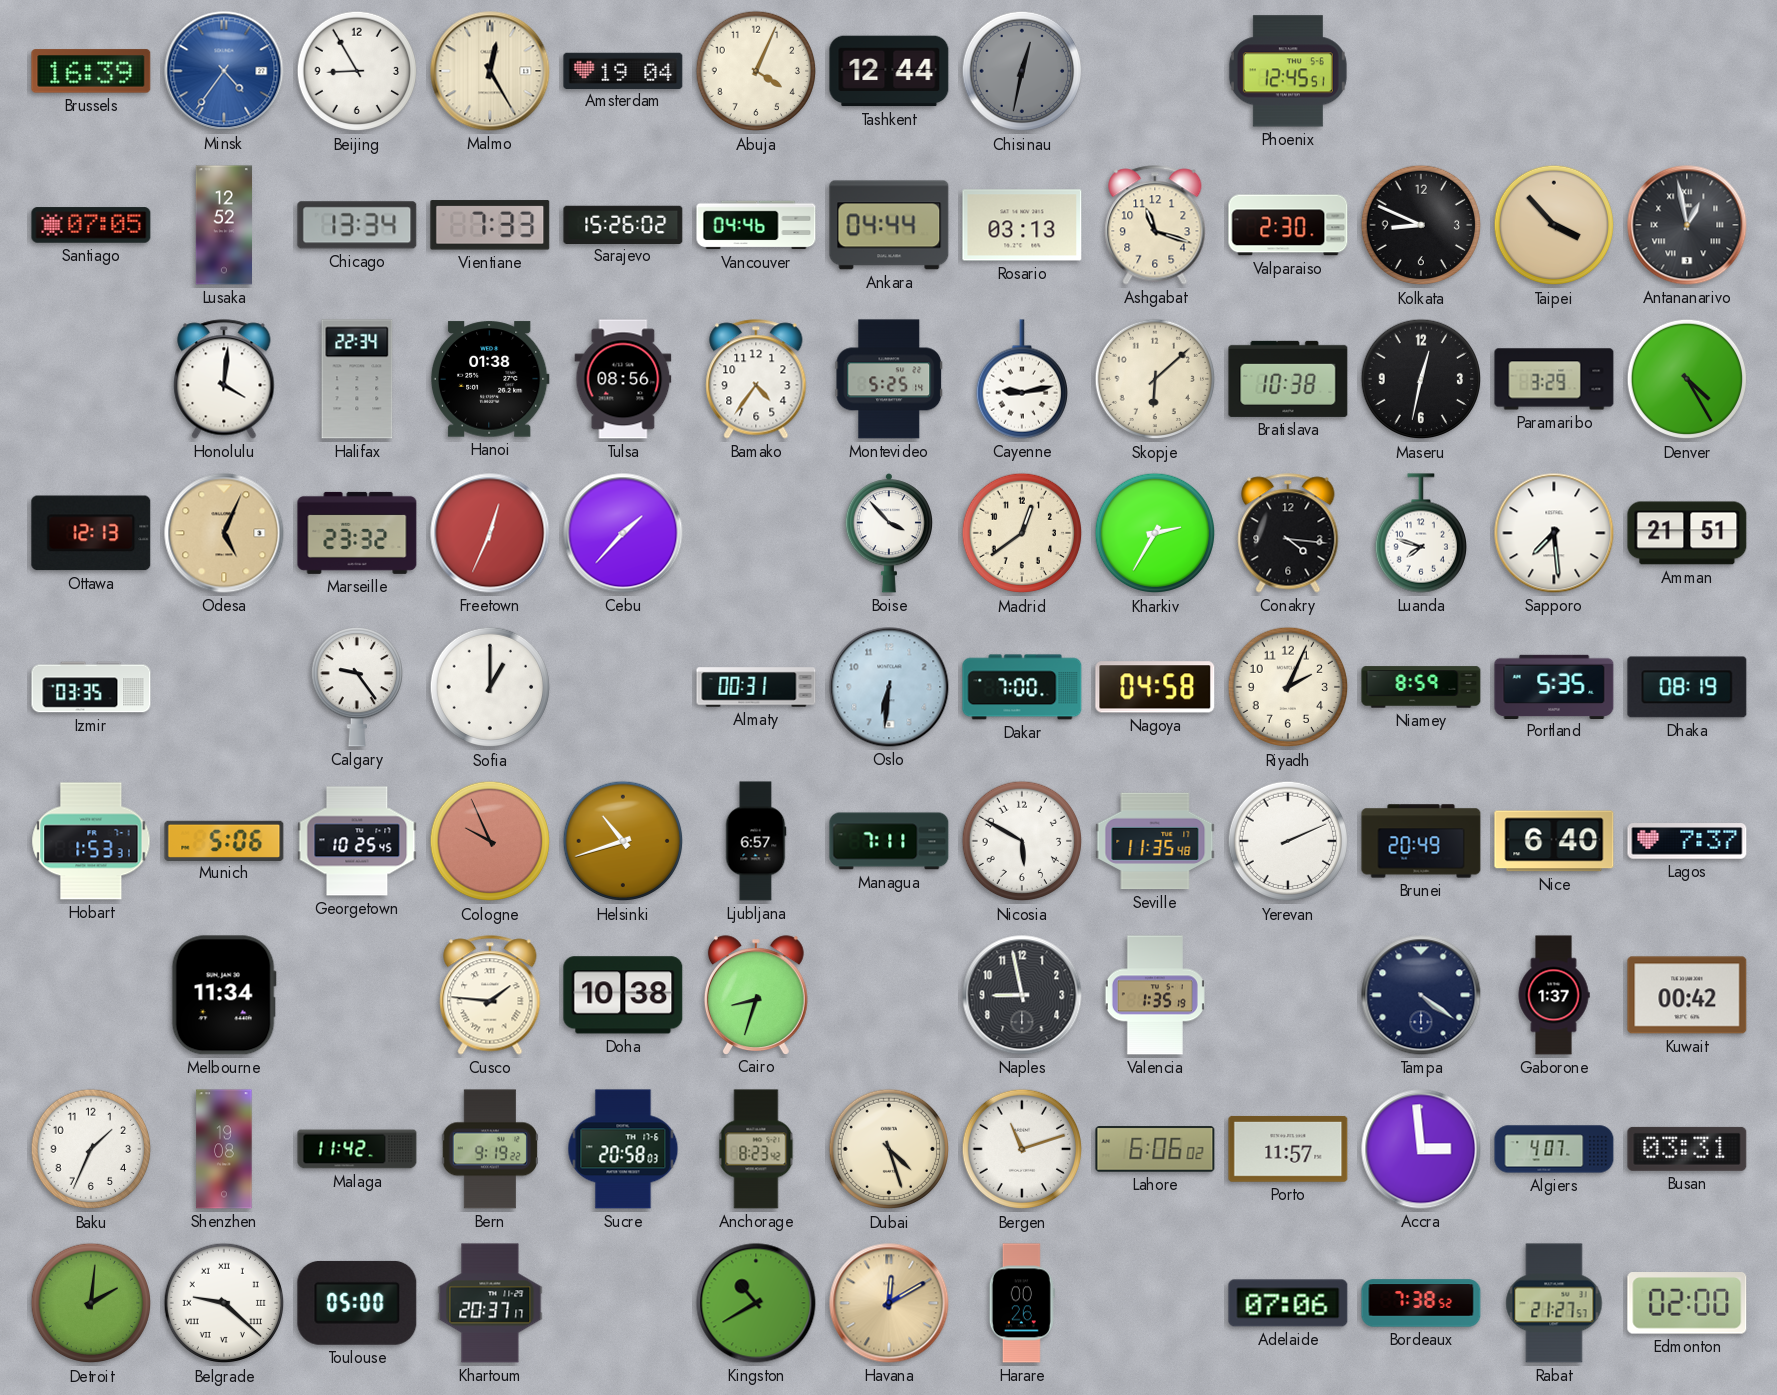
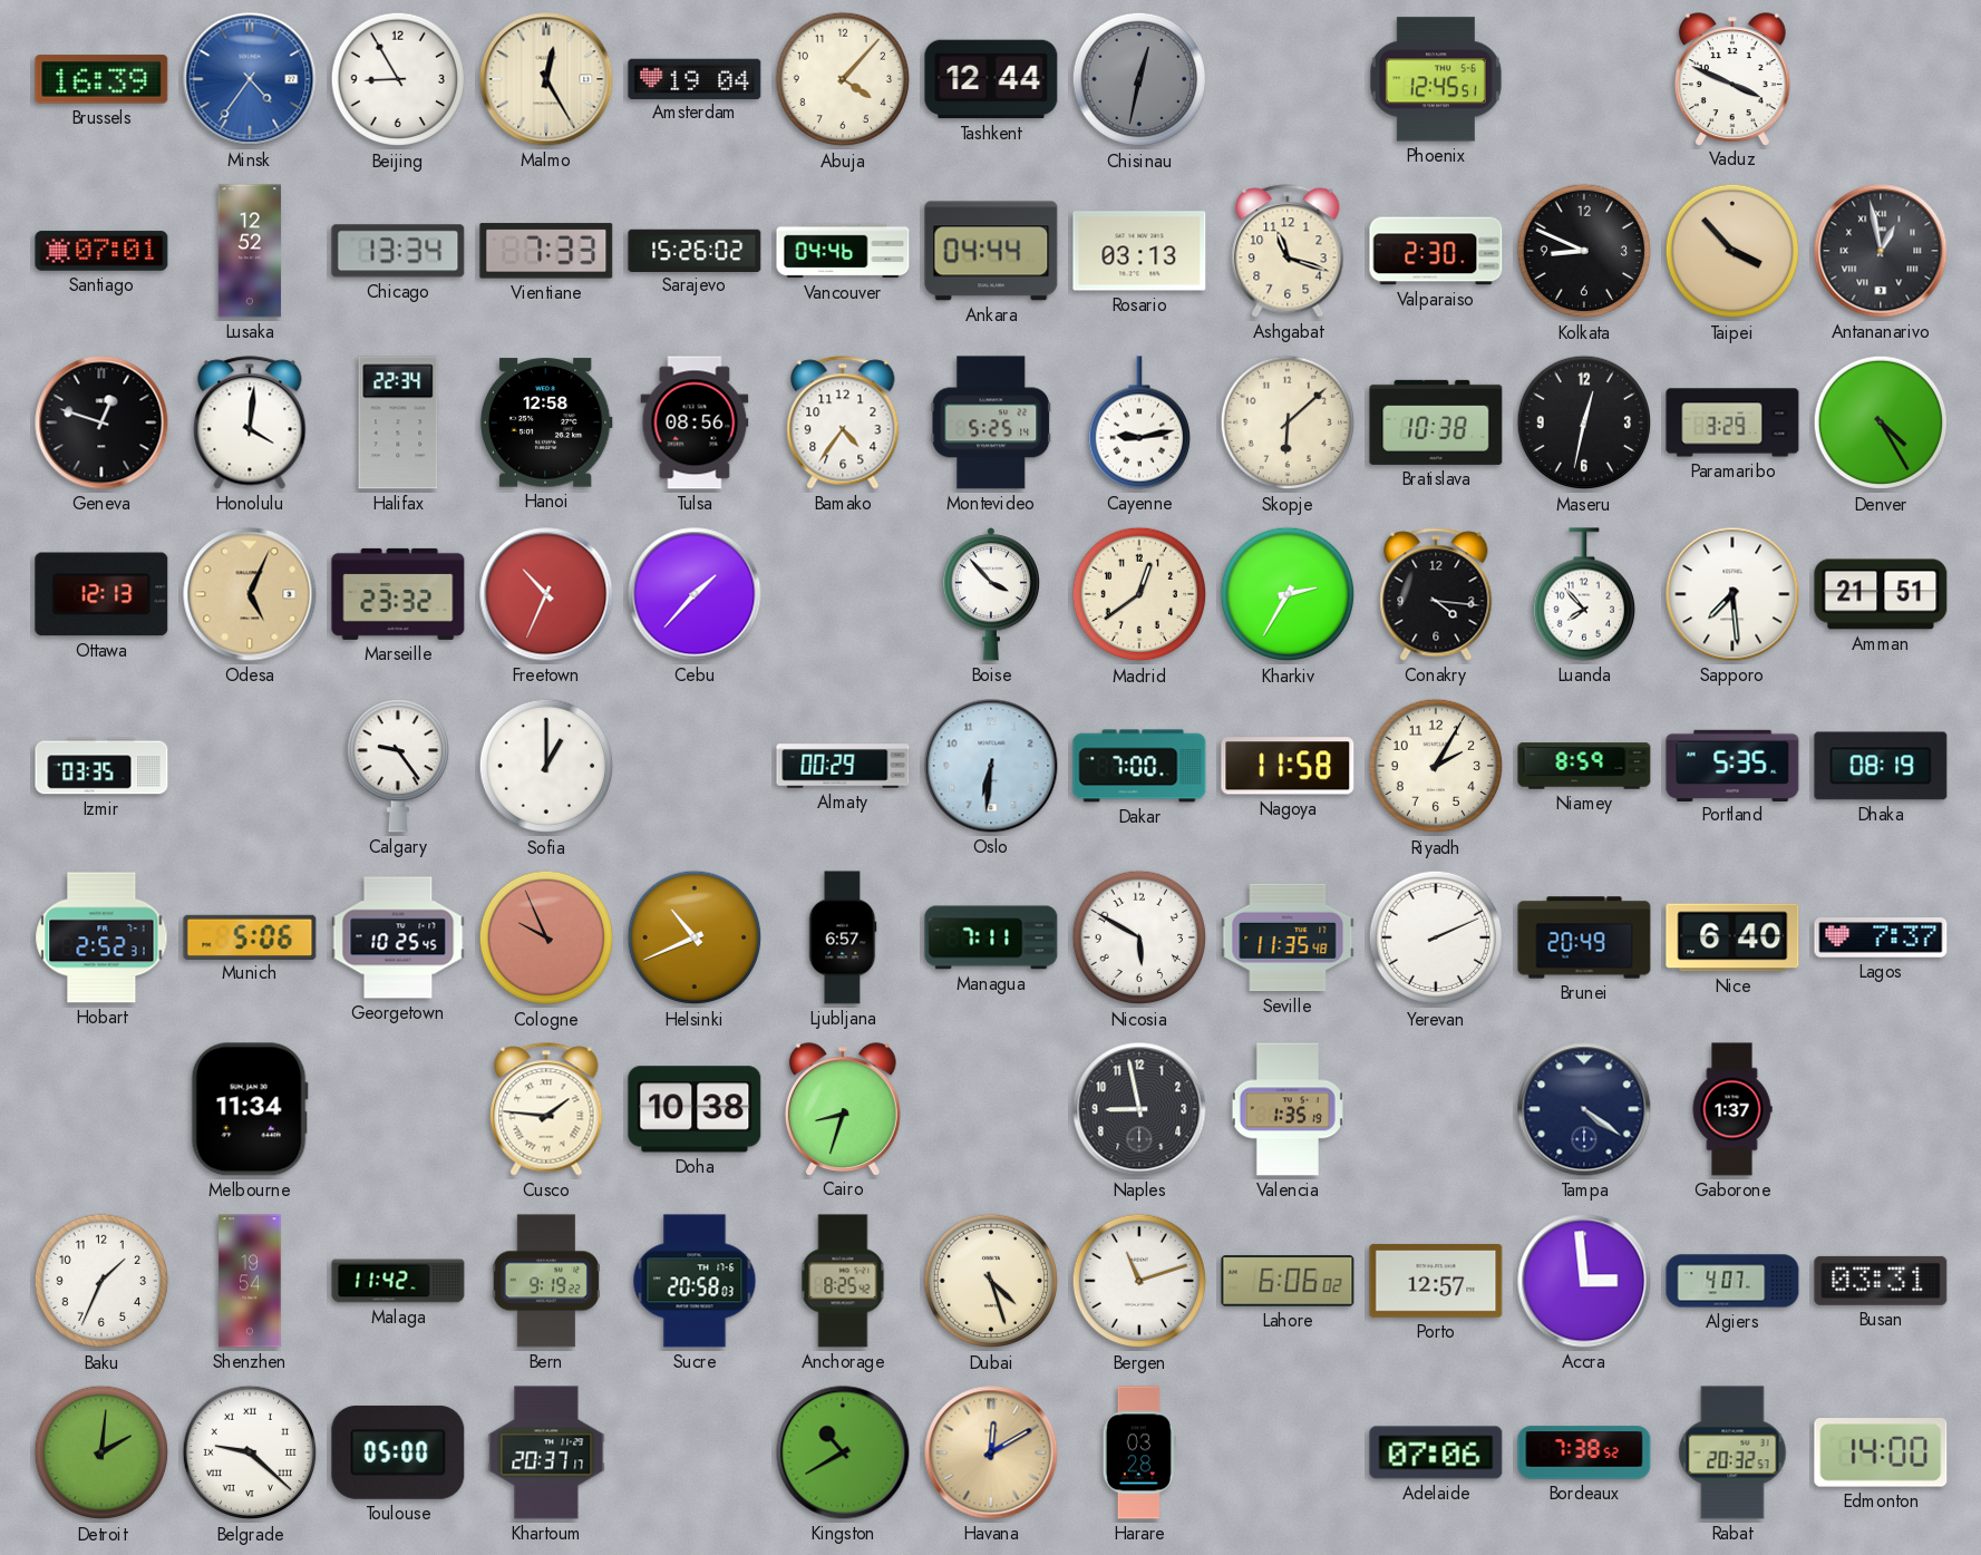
Abuja: 4:04 -> 4:07
Vaduz: none -> 3:49
Santiago: 07:05 -> 07:01
Geneva: none -> 12:48
Hanoi: 01:38 -> 12:58
Freetown: 12:34 -> 10:34
Luanda: 7:48 -> 7:53
Almaty: 00:31 -> 00:29
Nagoya: 04:58 -> 11:58
Riyadh: 2:04 -> 2:05
Hobart: 1:53 -> 2:52
Helsinki: 10:42 -> 10:41
Kuwait: 00:42 -> none
Shenzhen: 19:08 -> 19:54
Anchorage: 8:23 -> 8:25
Porto: 11:57 -> 12:57
Harare: 00:26 -> 03:28
Rabat: 21:27 -> 20:32
Edmonton: 02:00 -> 14:00
